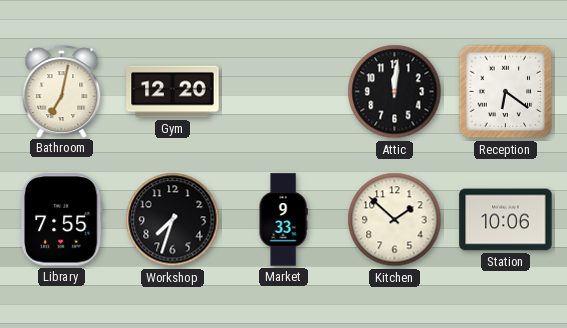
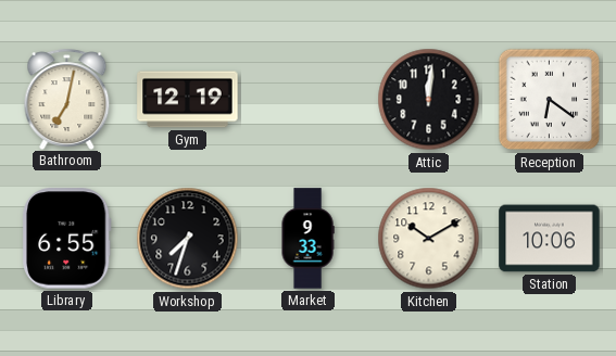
Gym: 12:20 -> 12:19
Library: 7:55 -> 6:55
Kitchen: 1:52 -> 10:10
